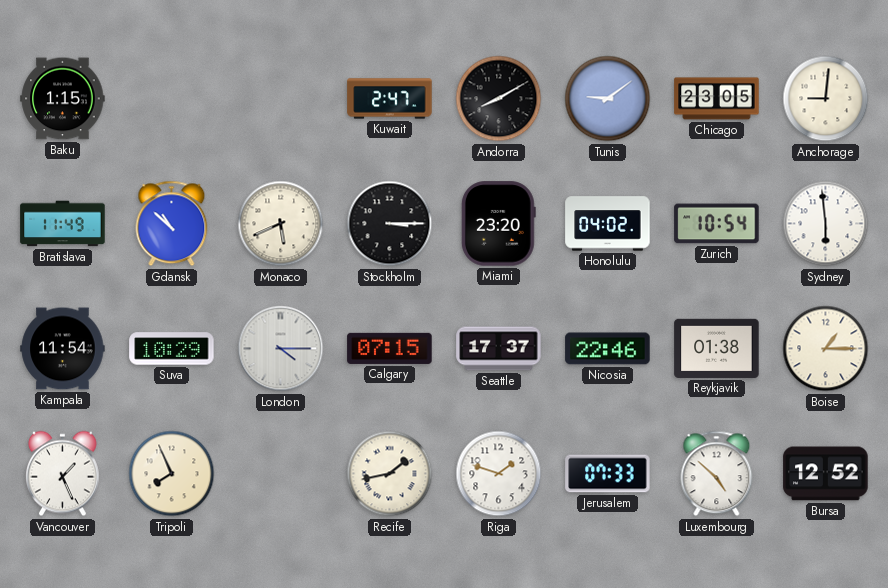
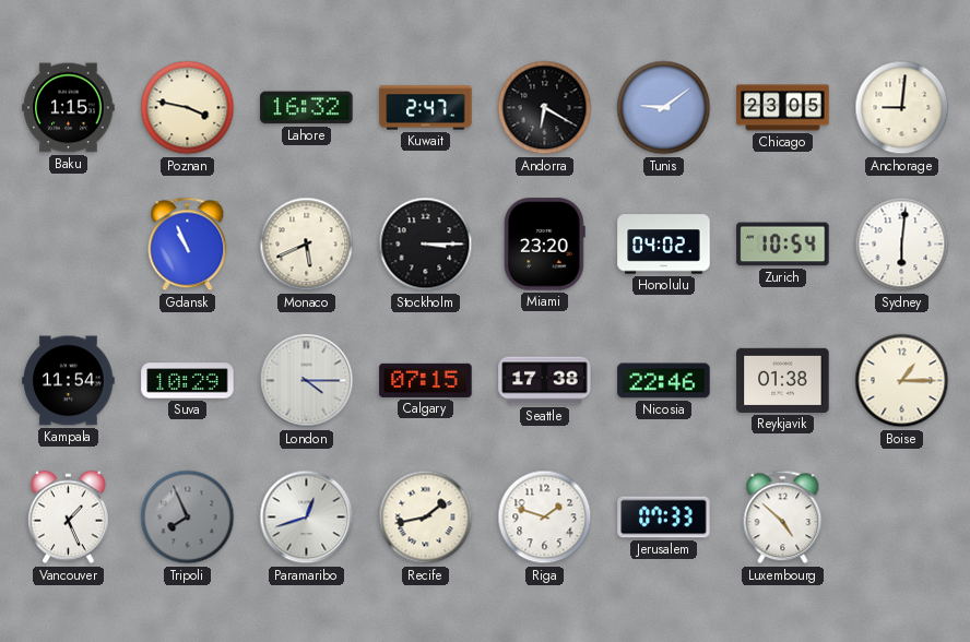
Poznan: none -> 3:47
Lahore: none -> 16:32
Andorra: 8:10 -> 6:20
Bratislava: 11:49 -> none
Gdansk: 10:52 -> 10:56
Sydney: 5:59 -> 6:01
Seattle: 17:37 -> 17:38
Tripoli dial: cream -> grey
Paramaribo: none -> 12:42
Bursa: 12:52 -> none
